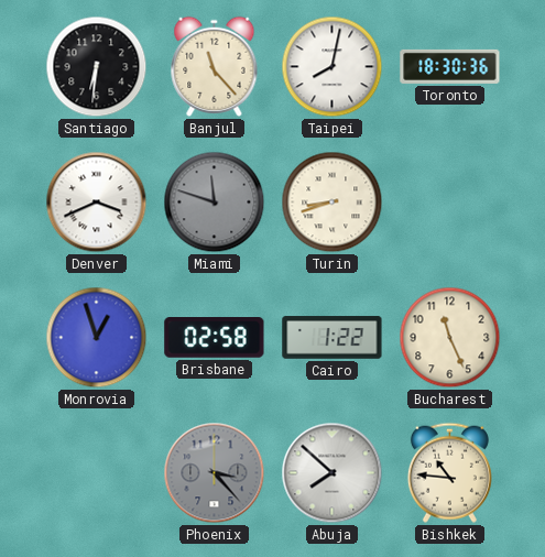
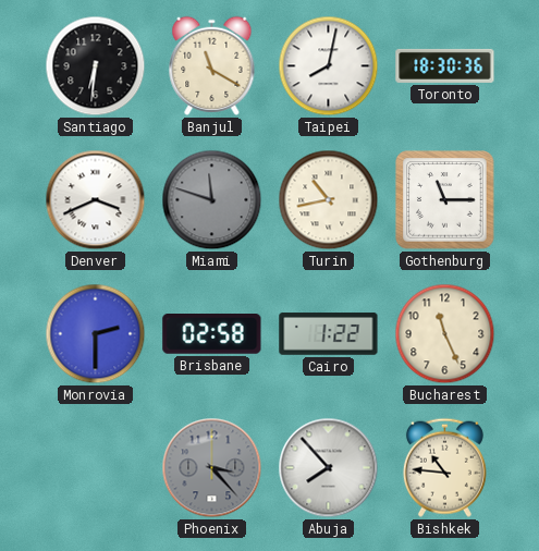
Banjul: 11:23 -> 11:20
Turin: 8:42 -> 10:43
Gothenburg: none -> 11:15
Monrovia: 12:57 -> 2:30
Abuja: 7:52 -> 7:53
